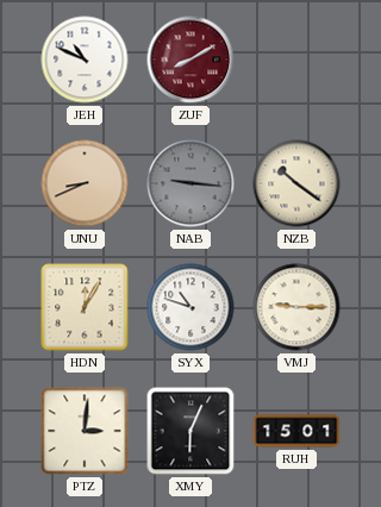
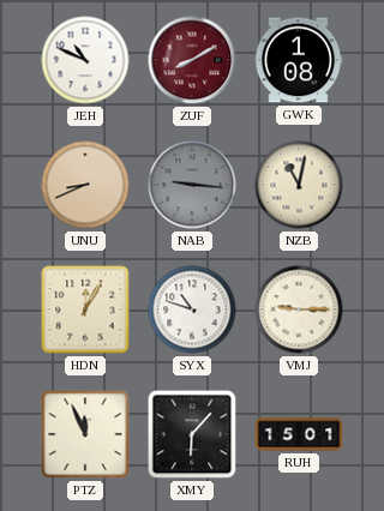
GWK: none -> 1:08
NZB: 10:21 -> 11:02
PTZ: 3:01 -> 11:56
XMY: 6:04 -> 6:07
